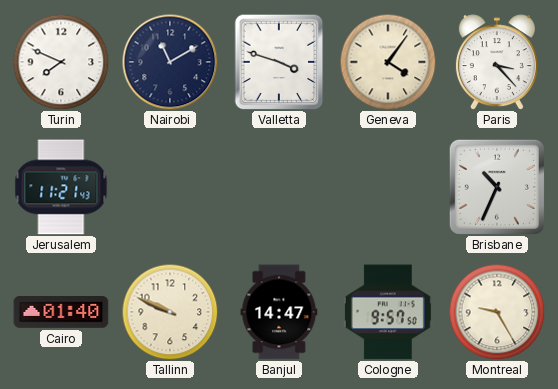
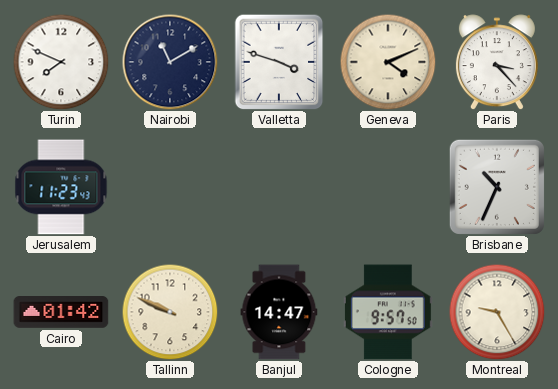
Geneva: 4:06 -> 4:11
Jerusalem: 11:21 -> 11:23
Cairo: 01:40 -> 01:42
